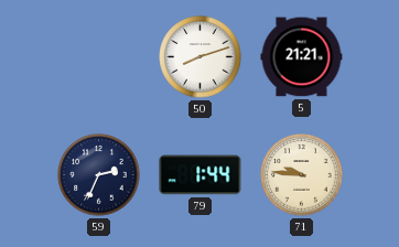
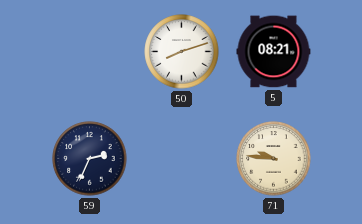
5: 21:21 -> 08:21
79: 1:44 -> none
